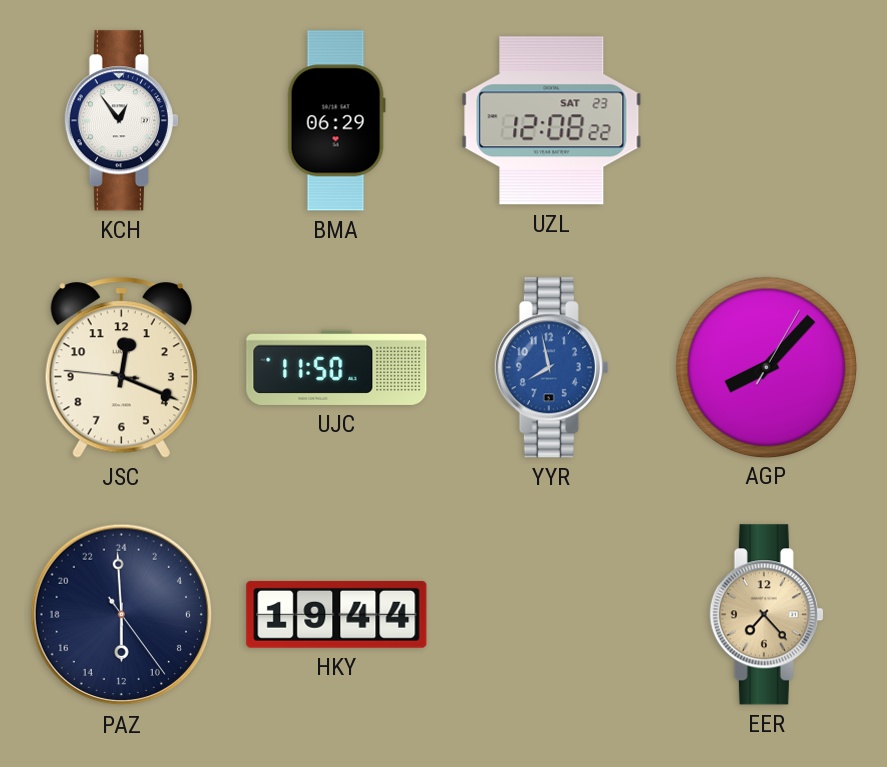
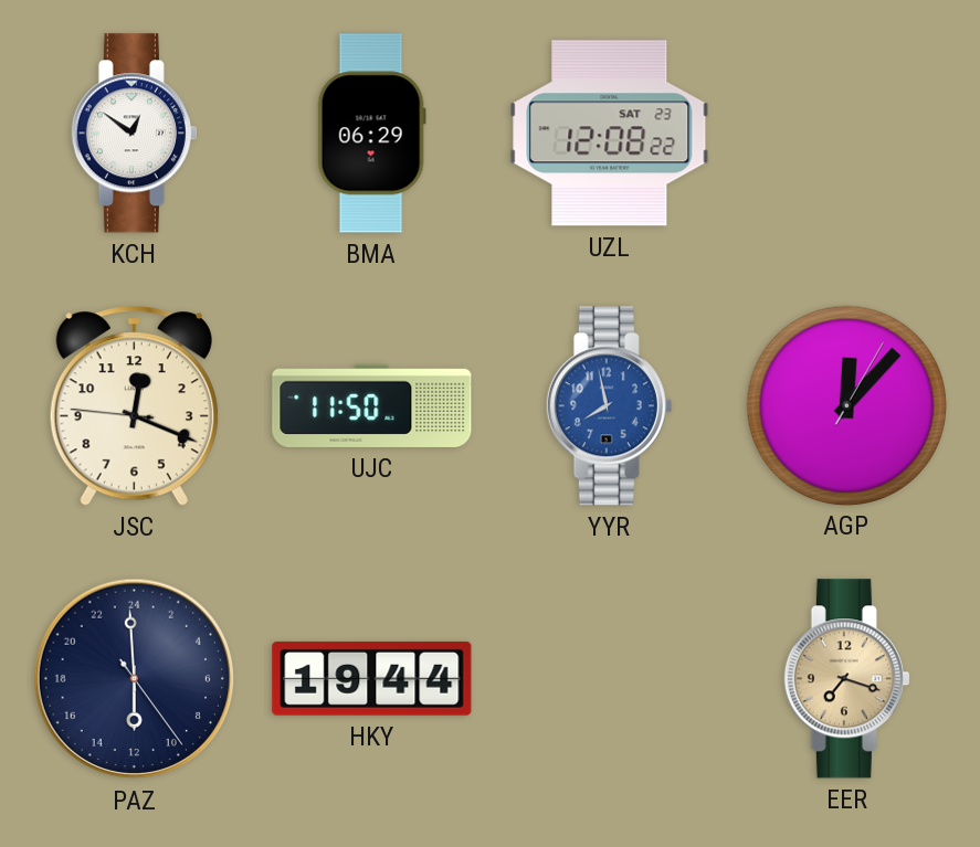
KCH: 12:54 -> 12:51
AGP: 8:07 -> 12:07
EER: 7:23 -> 7:18
